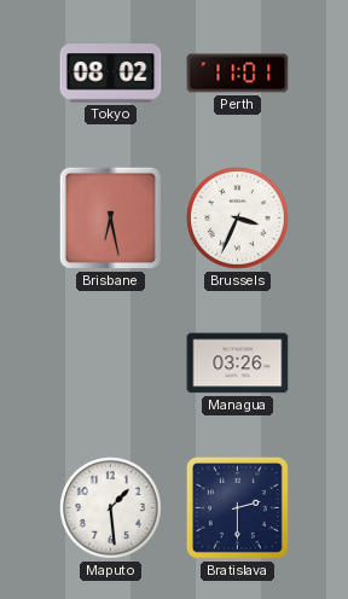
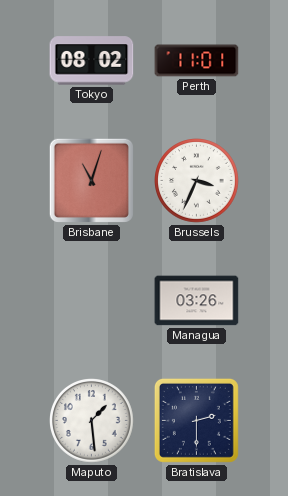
Brisbane: 6:28 -> 11:03
